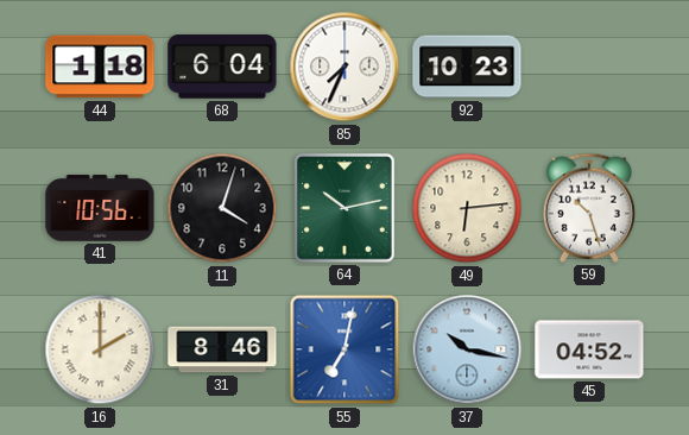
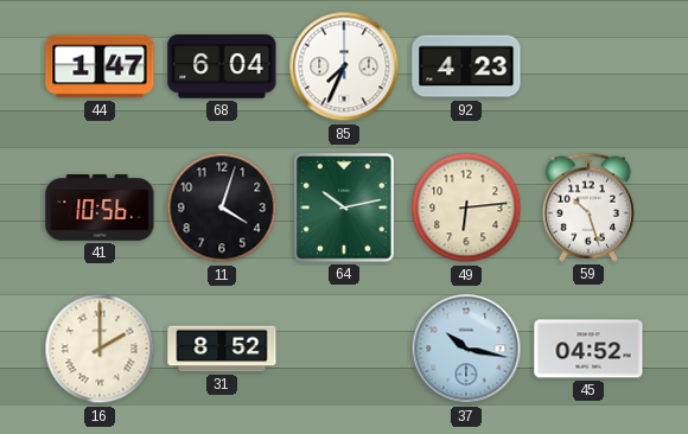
44: 1:18 -> 1:47
92: 10:23 -> 4:23
31: 8:46 -> 8:52
55: 7:02 -> none
